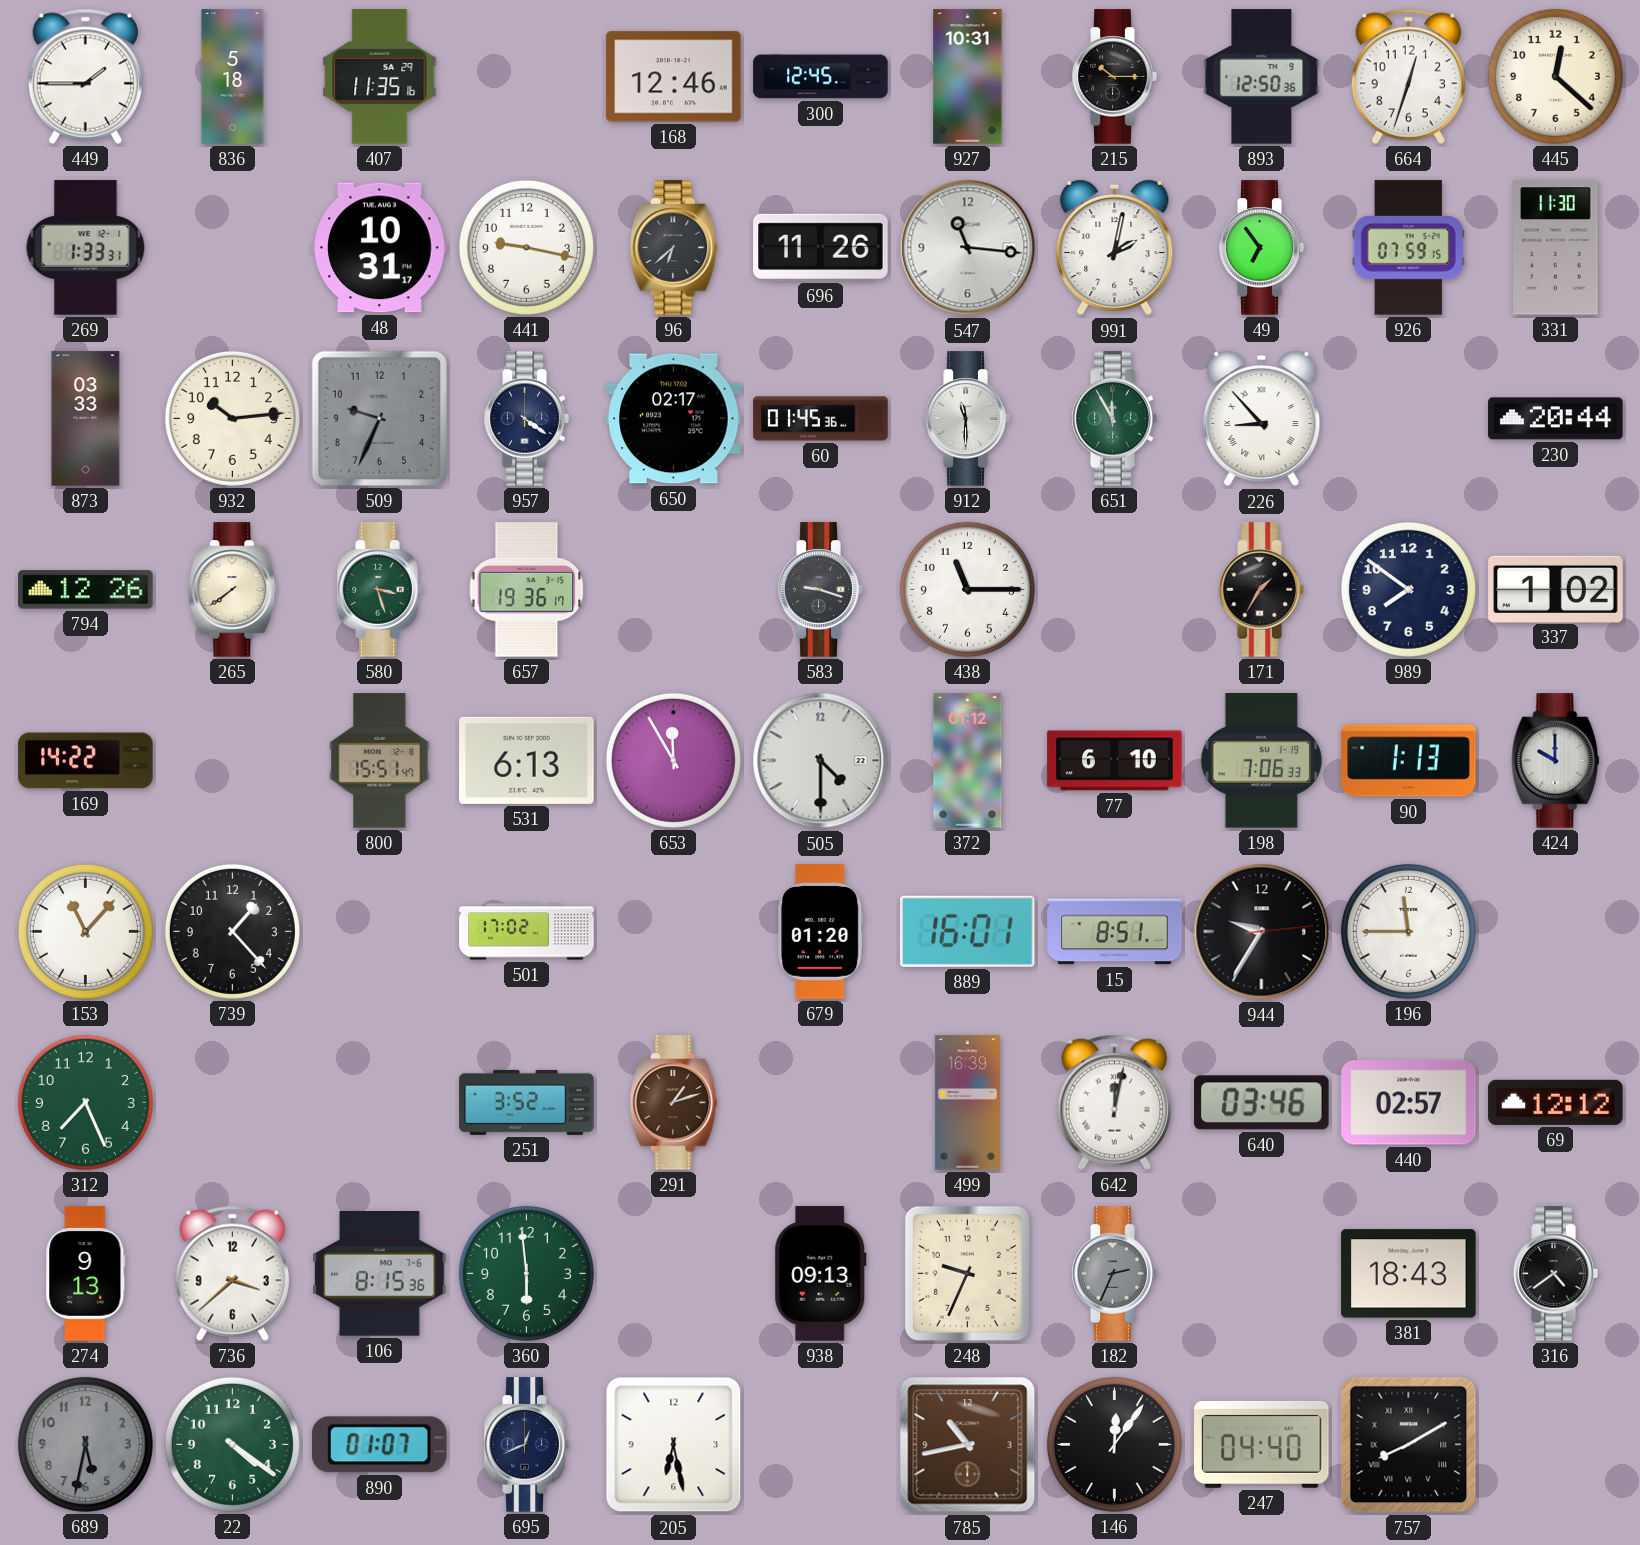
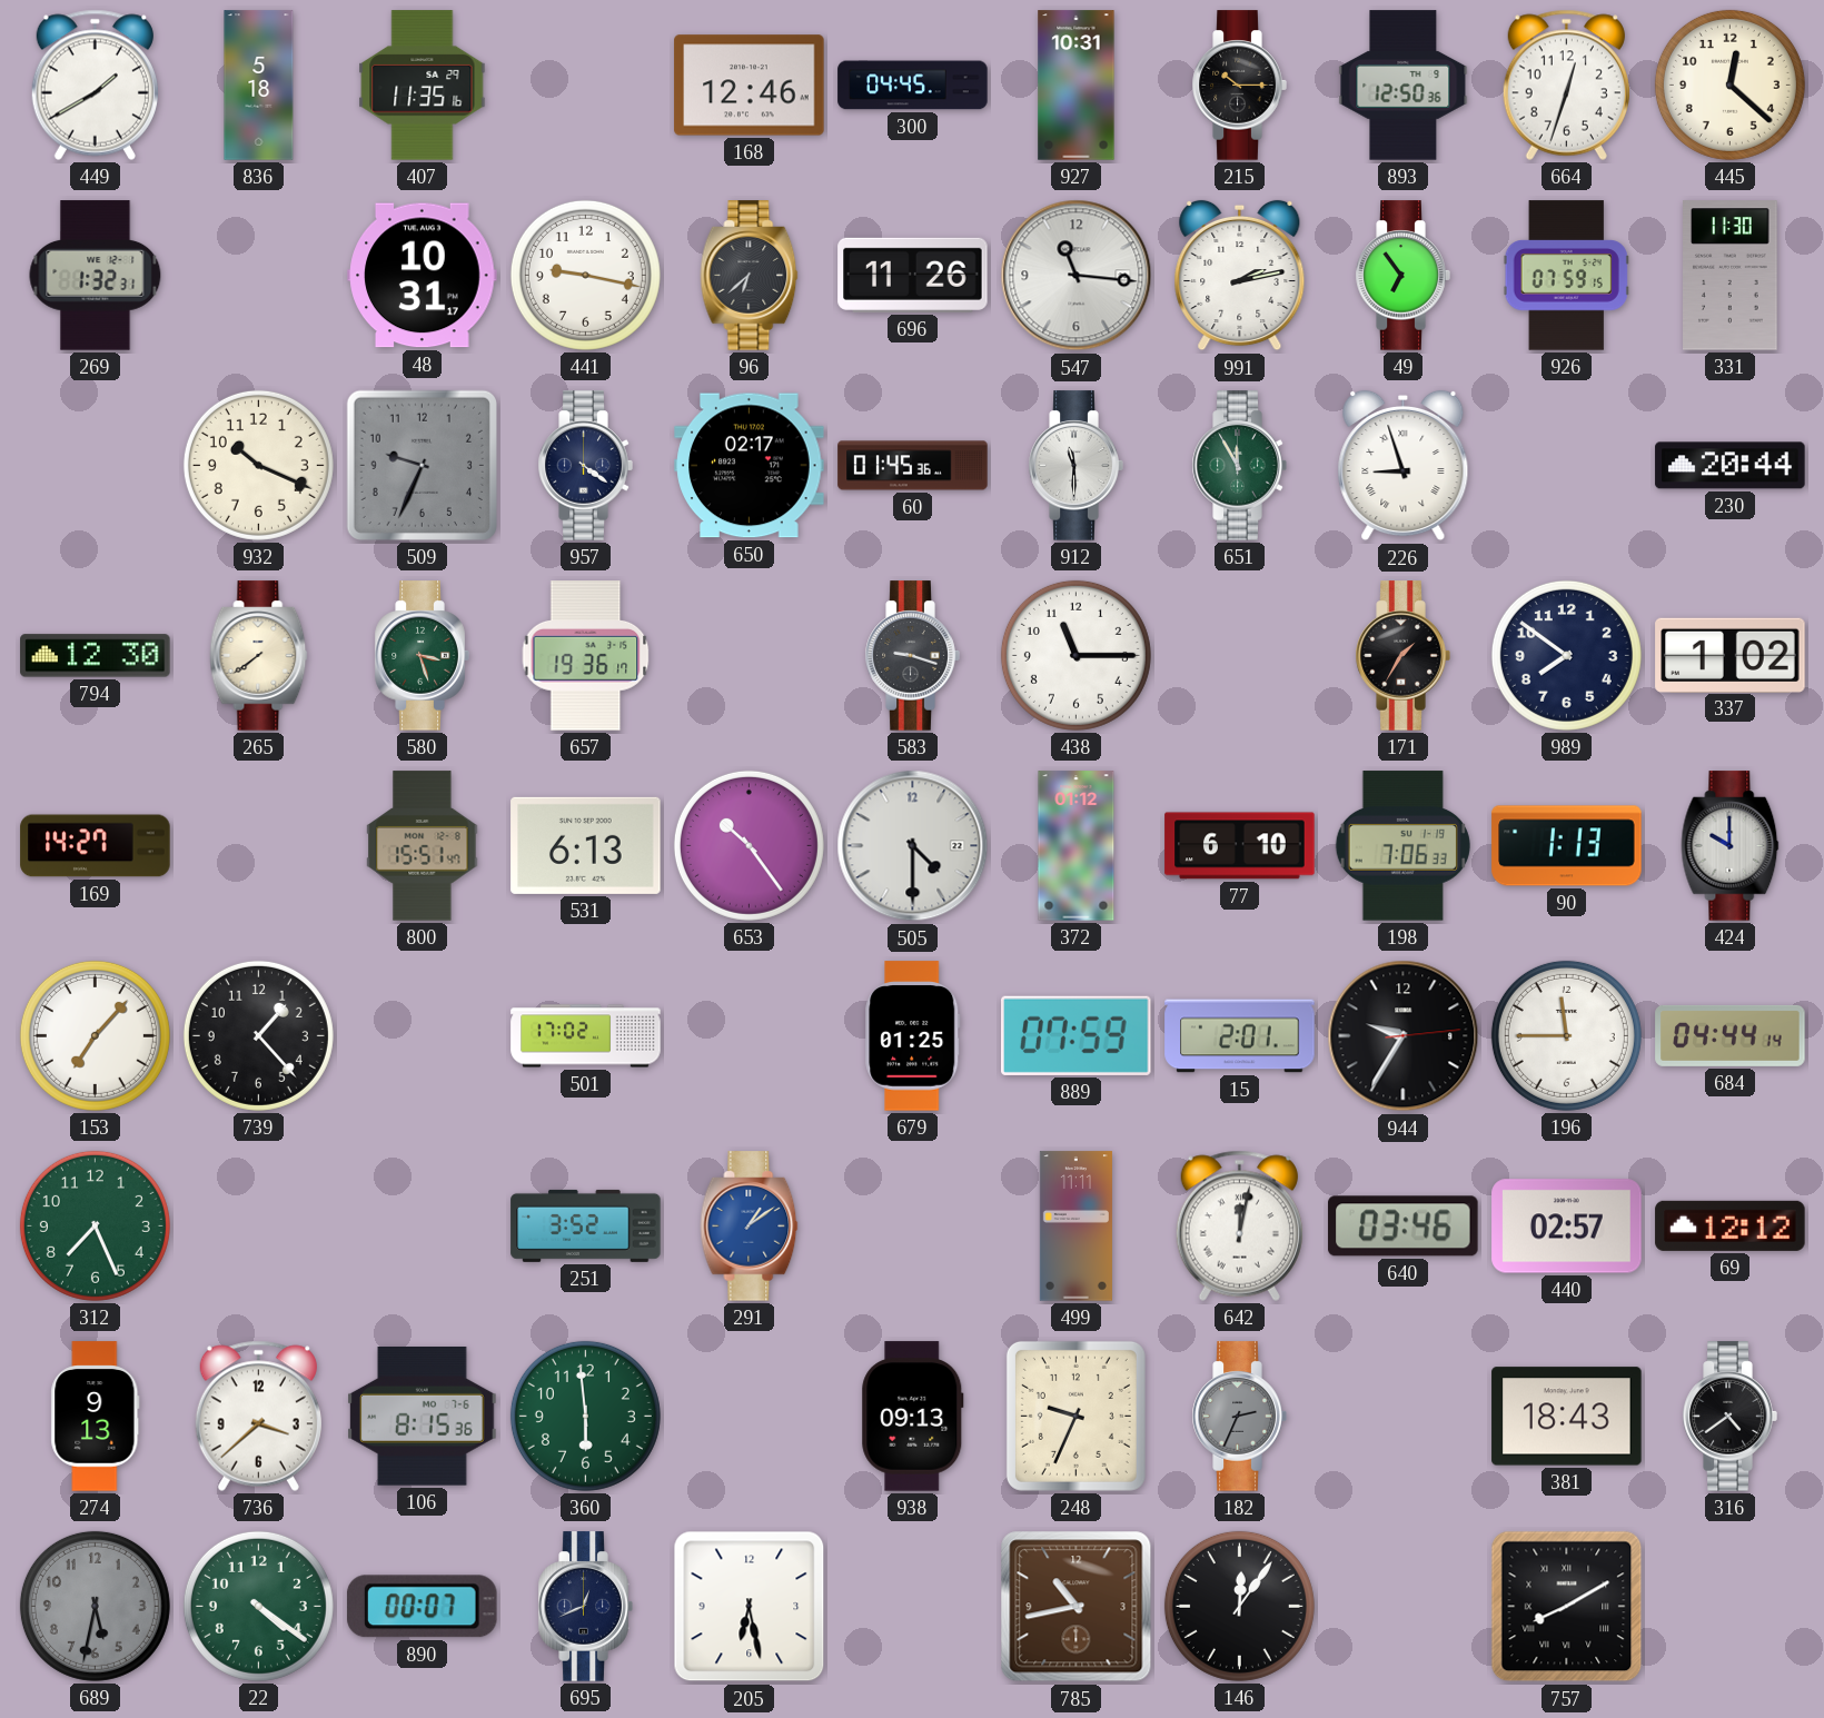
449: 1:45 -> 1:40
300: 12:45 -> 04:45
269: 1:33 -> 1:32
991: 2:02 -> 2:13
873: 03:33 -> none
932: 10:14 -> 10:19
226: 8:53 -> 8:57
794: 12:26 -> 12:30
169: 14:22 -> 14:27
653: 11:55 -> 10:24
153: 11:07 -> 7:07
679: 01:20 -> 01:25
889: 16:01 -> 07:59
15: 8:51 -> 2:01
684: none -> 04:44
291: 1:12 -> 1:09
291 dial: brown -> blue
499: 16:39 -> 11:11
890: 01:07 -> 00:07
247: 04:40 -> none
